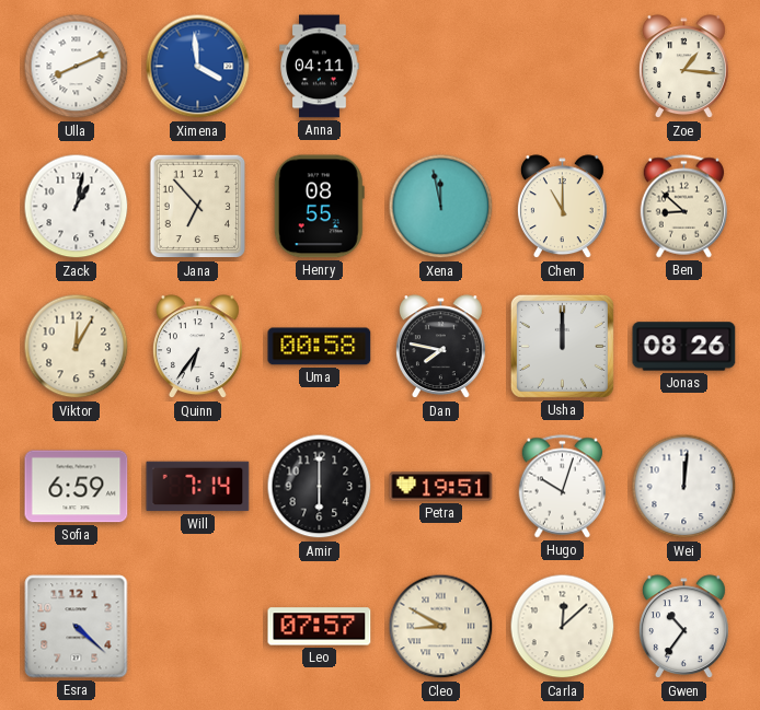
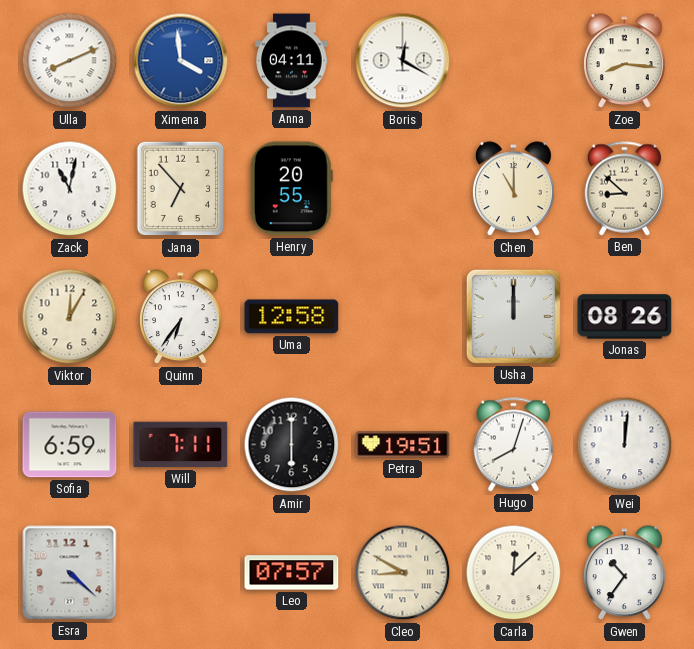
Boris: none -> 12:20
Zoe: 1:16 -> 8:16
Zack: 1:02 -> 11:02
Henry: 08:55 -> 20:55
Xena: 11:58 -> none
Uma: 00:58 -> 12:58
Dan: 7:47 -> none
Will: 7:14 -> 7:11
Hugo: 10:03 -> 8:03
